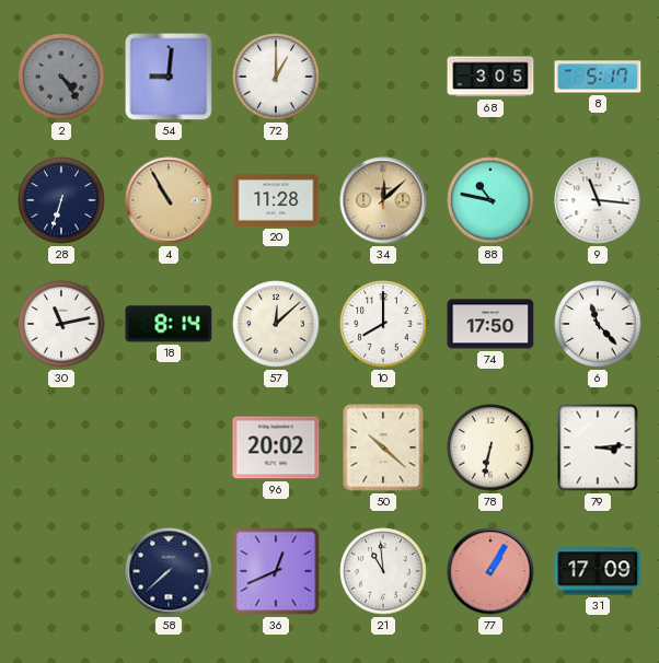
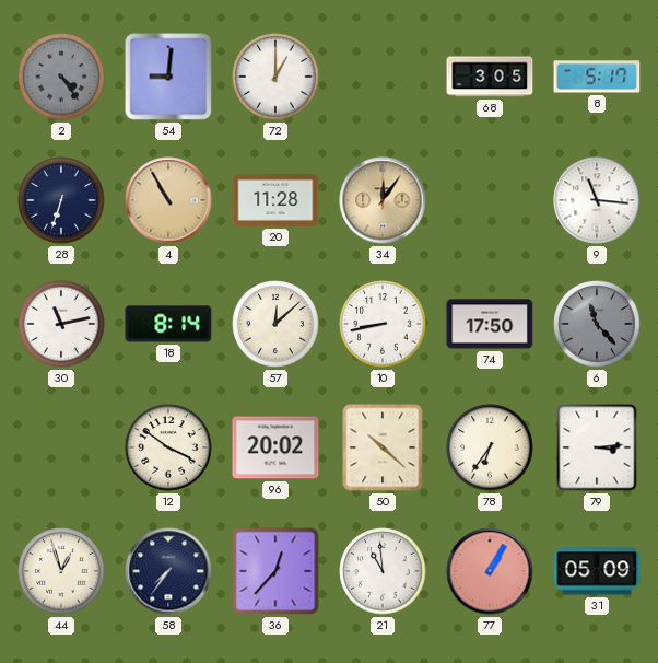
34: 12:08 -> 12:06
88: 10:47 -> none
10: 8:00 -> 8:43
6 dial: white -> grey
12: none -> 3:51
78: 6:32 -> 6:36
44: none -> 12:57
58: 7:38 -> 7:36
36: 12:41 -> 12:37
31: 17:09 -> 05:09
